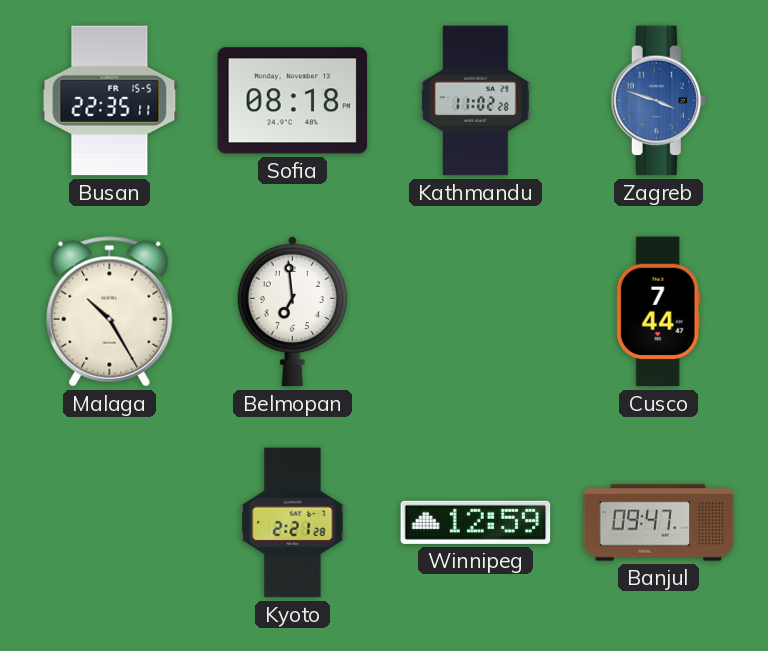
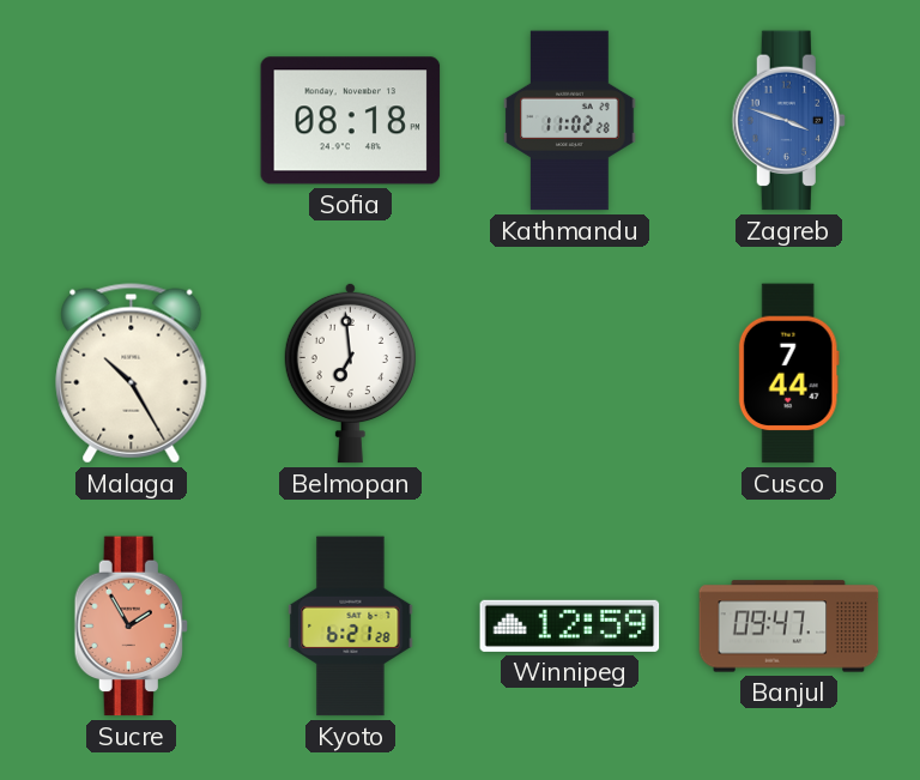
Busan: 22:35 -> none
Sucre: none -> 1:55
Kyoto: 2:21 -> 6:21
